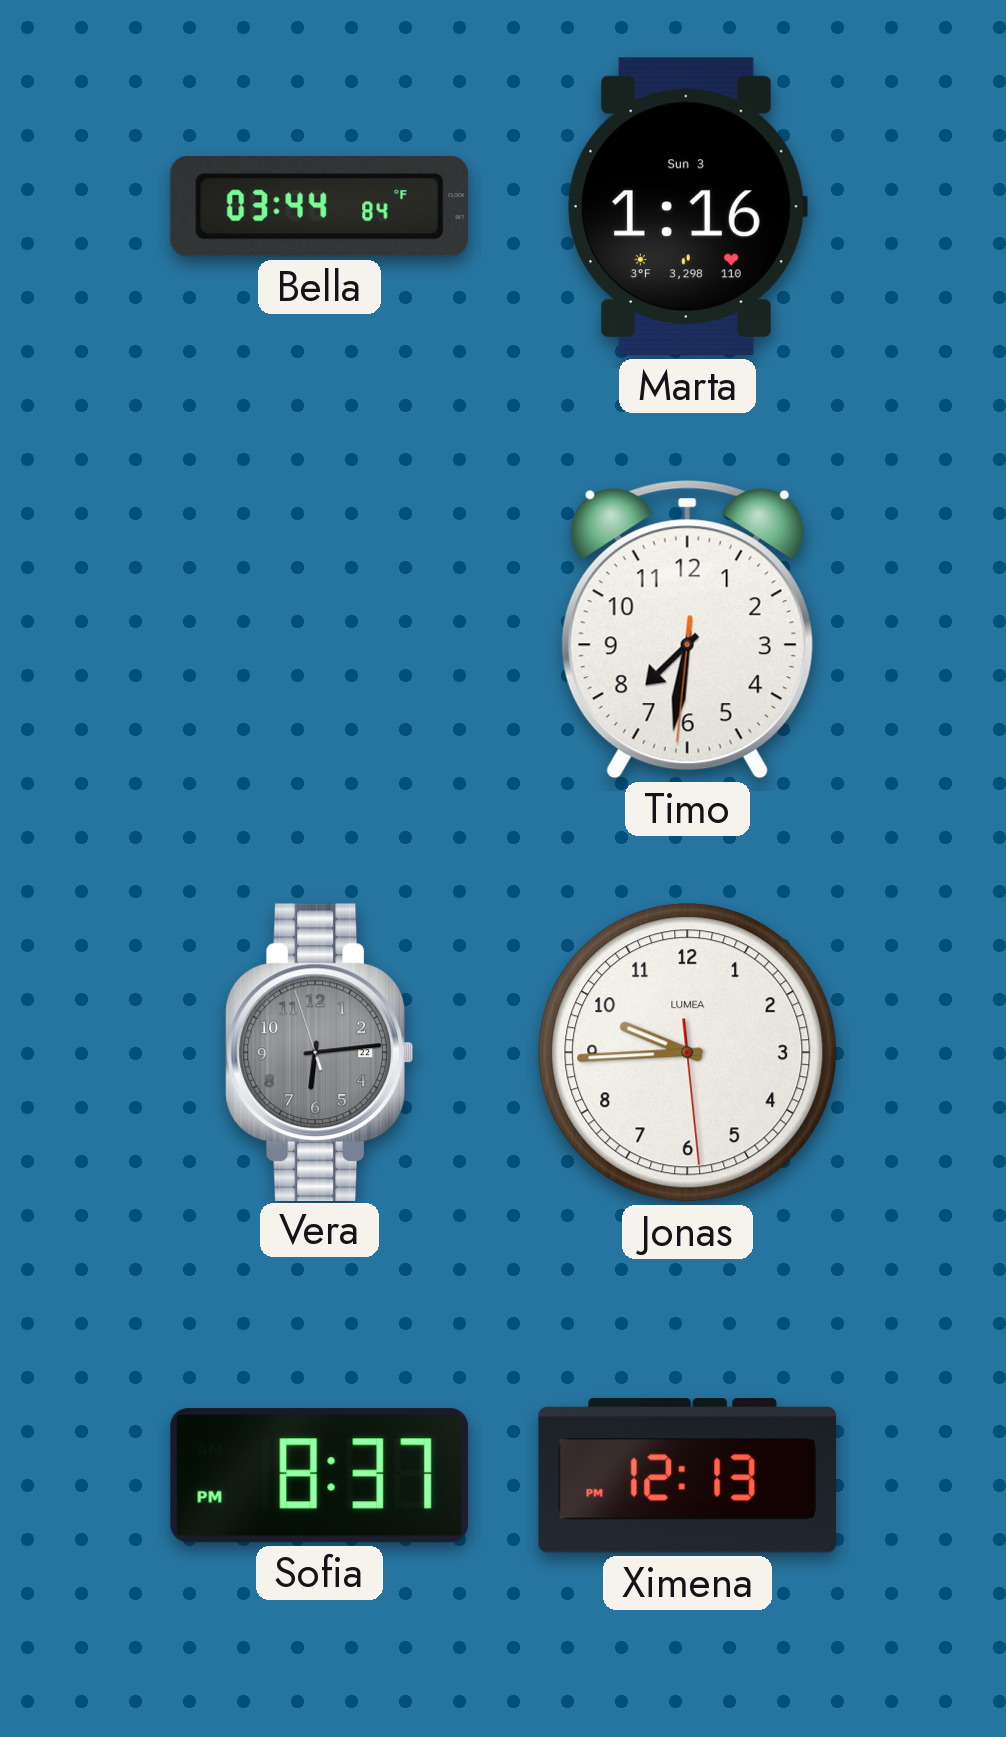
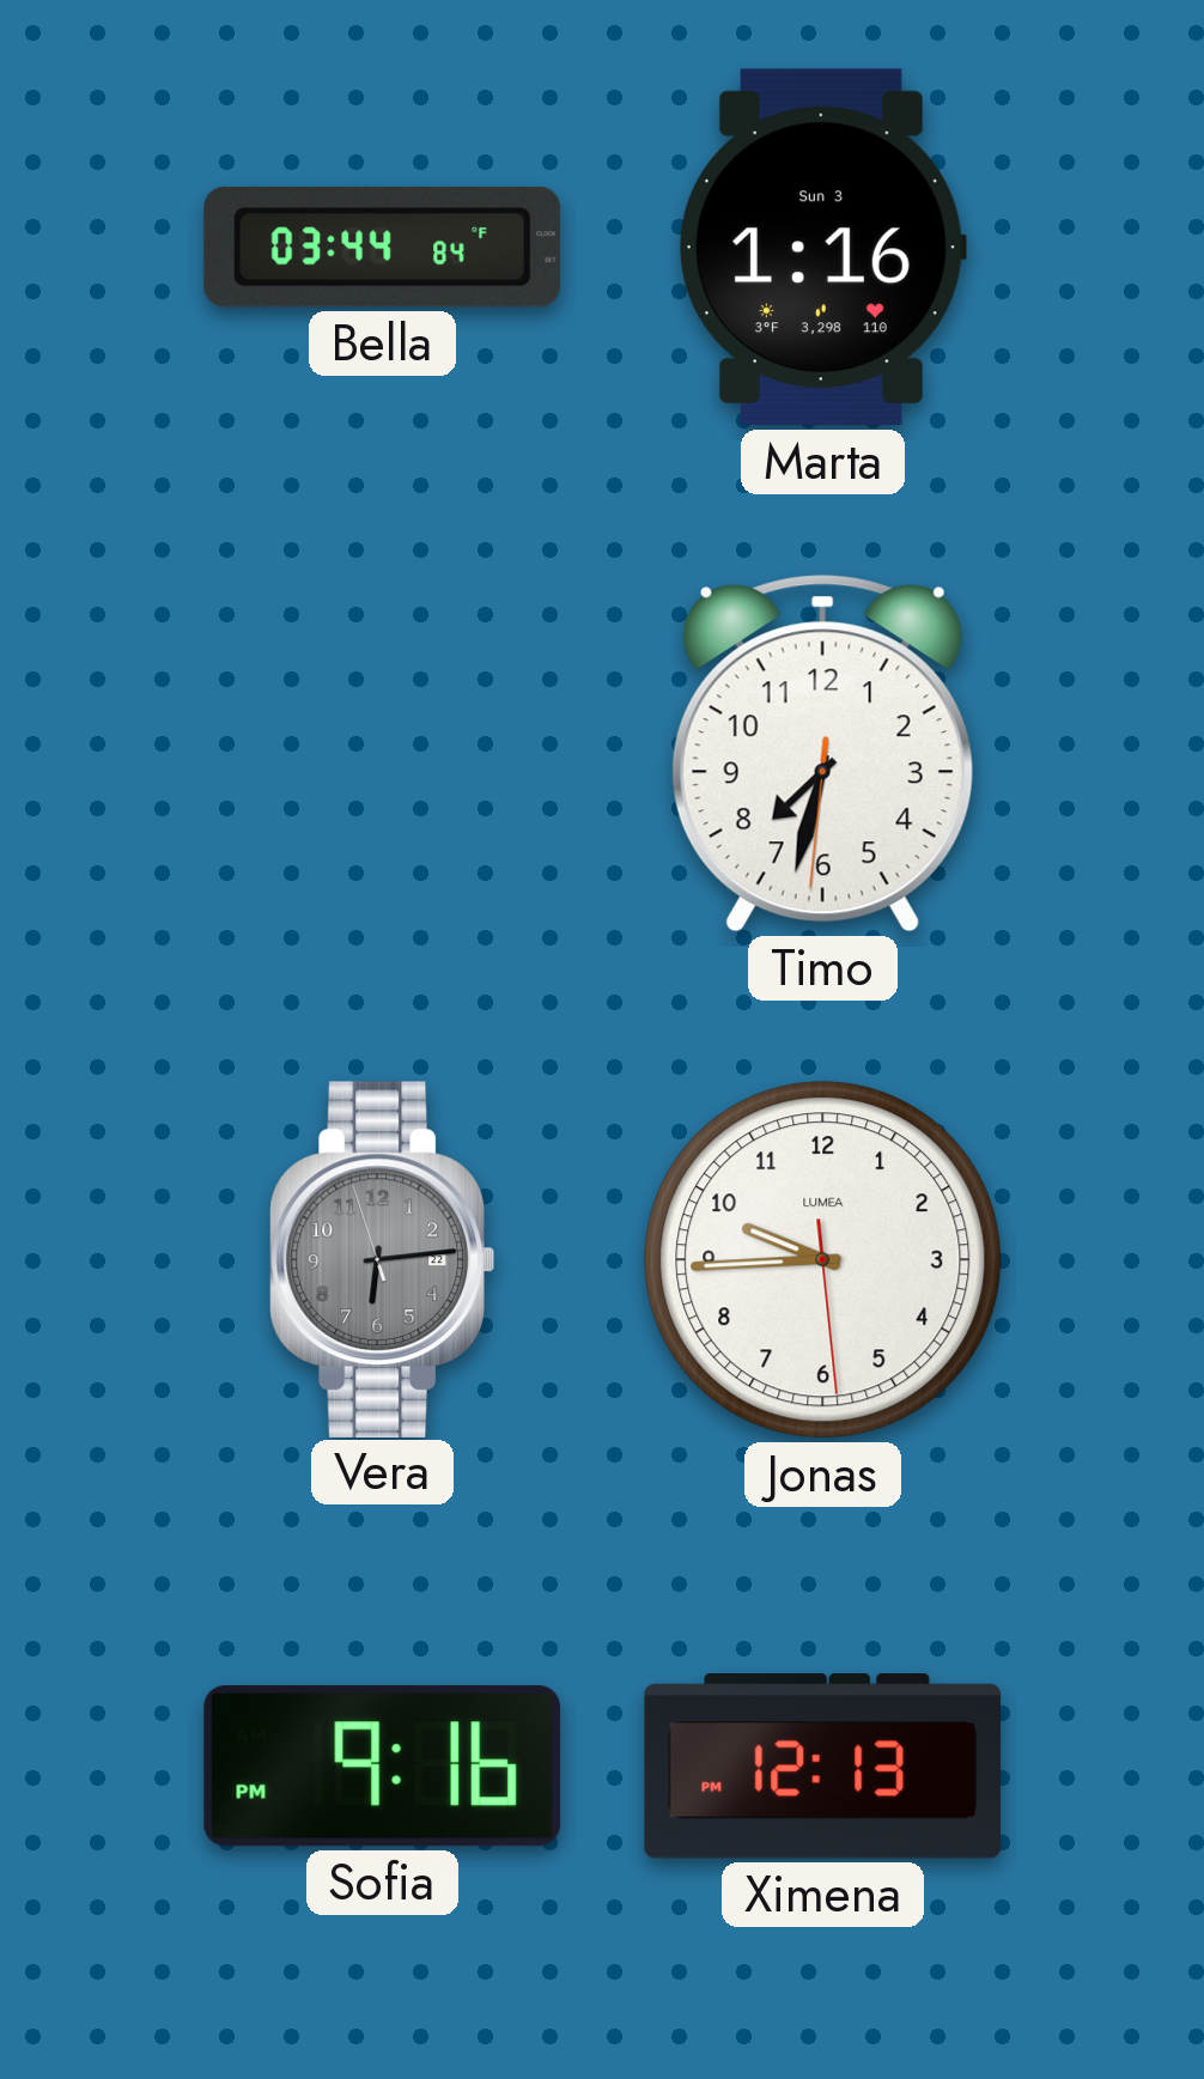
Timo: 7:31 -> 7:32
Sofia: 8:37 -> 9:16
